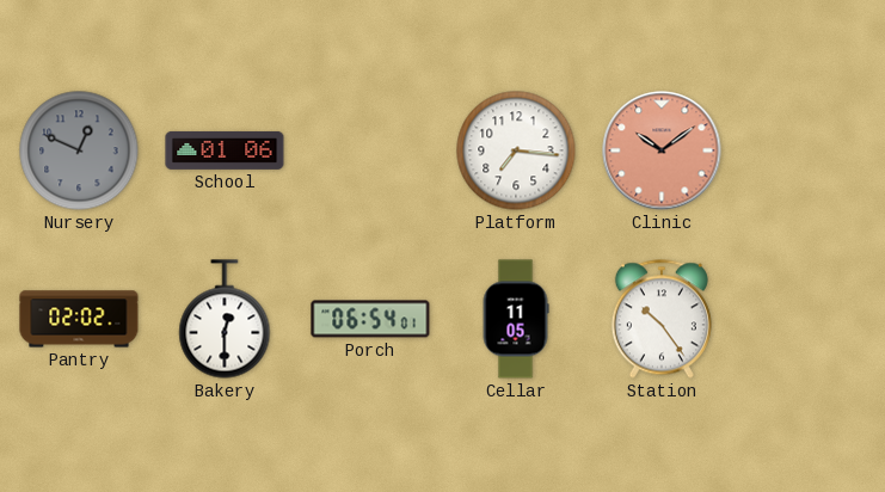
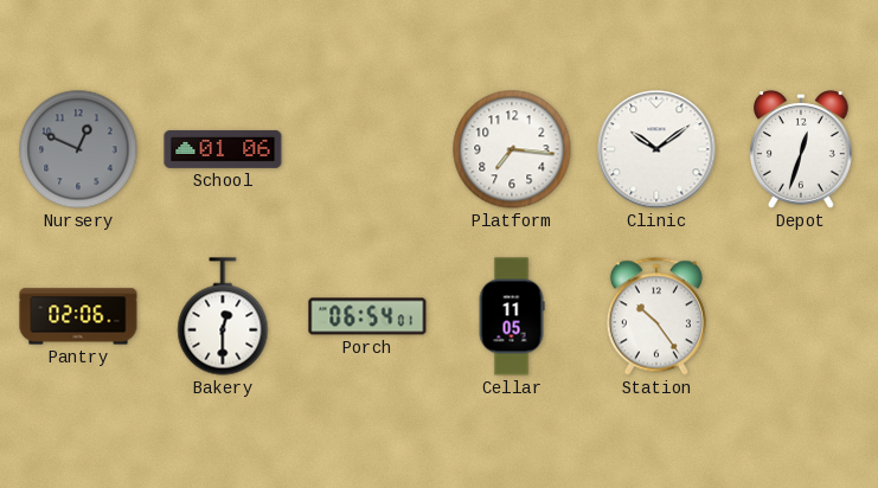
Clinic dial: salmon -> white
Depot: none -> 12:33
Pantry: 02:02 -> 02:06
